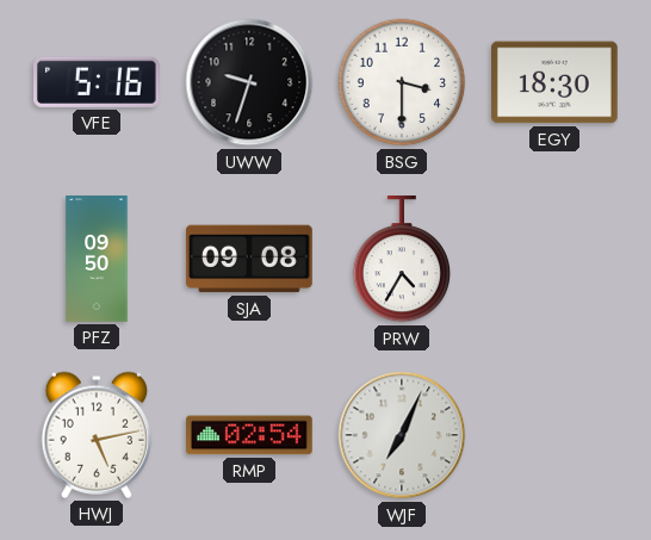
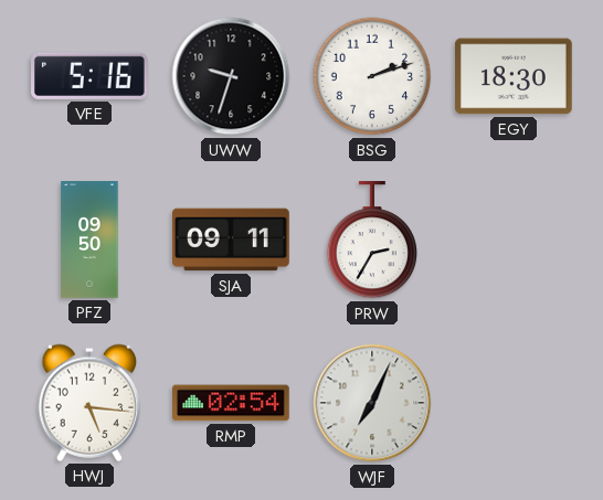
BSG: 3:30 -> 2:12
SJA: 09:08 -> 09:11
PRW: 4:35 -> 2:35
HWJ: 5:13 -> 5:16
